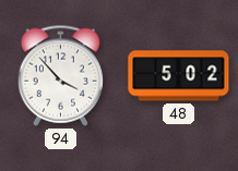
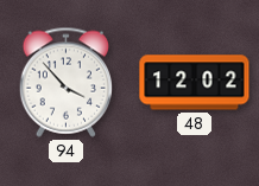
48: 5:02 -> 12:02
